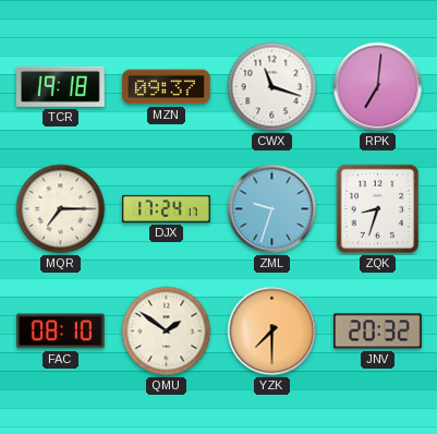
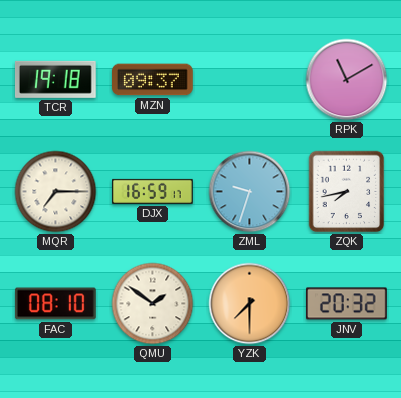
CWX: 11:18 -> none
RPK: 7:01 -> 11:10
DJX: 17:24 -> 16:59
ZQK: 8:33 -> 7:43
